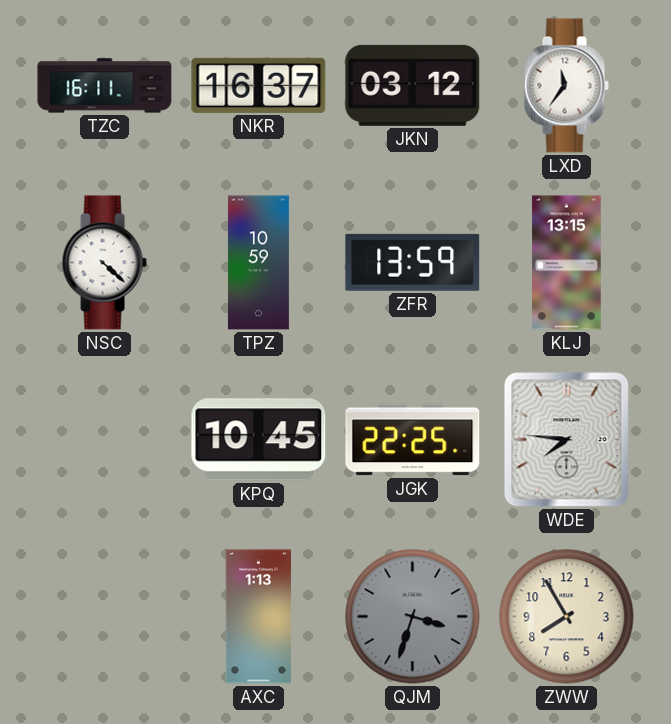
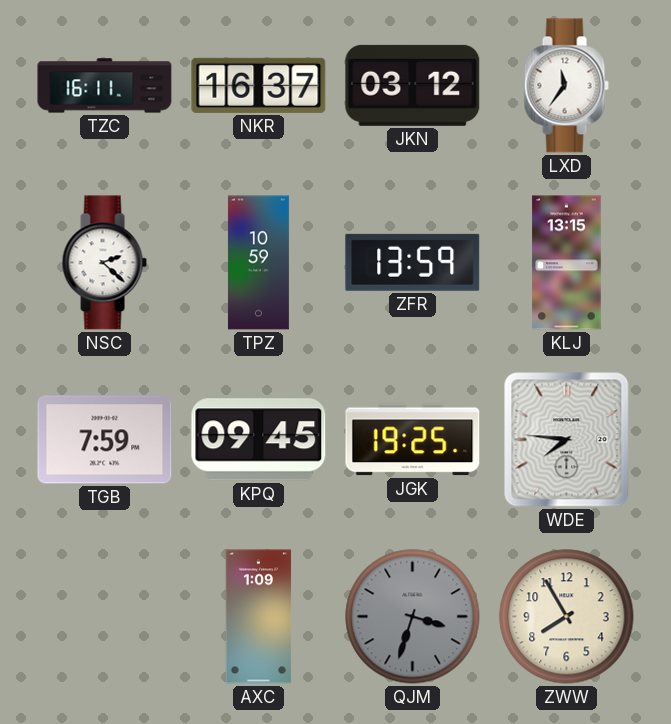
NSC: 4:22 -> 2:22
TGB: none -> 7:59
KPQ: 10:45 -> 09:45
JGK: 22:25 -> 19:25
AXC: 1:13 -> 1:09
